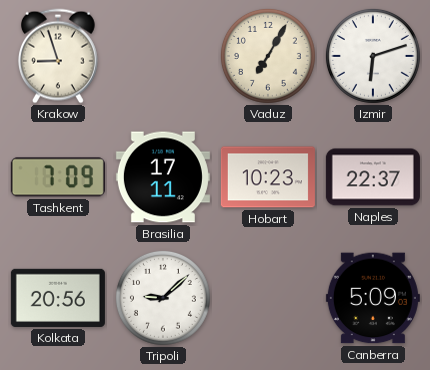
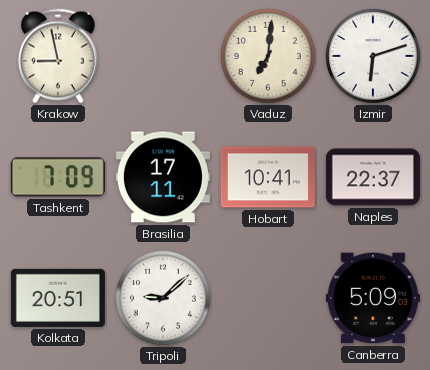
Krakow: 8:57 -> 8:58
Vaduz: 7:05 -> 7:01
Hobart: 10:23 -> 10:41
Kolkata: 20:56 -> 20:51
